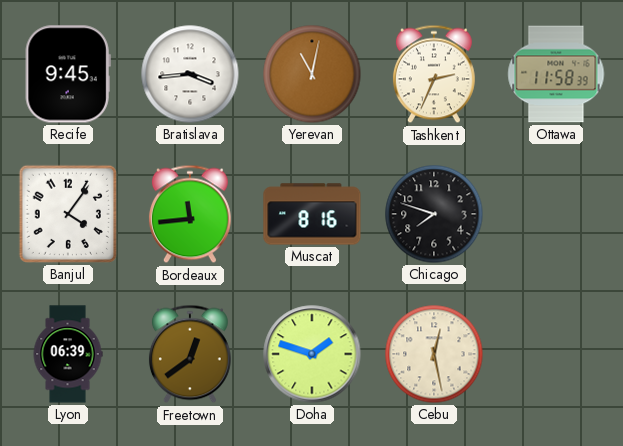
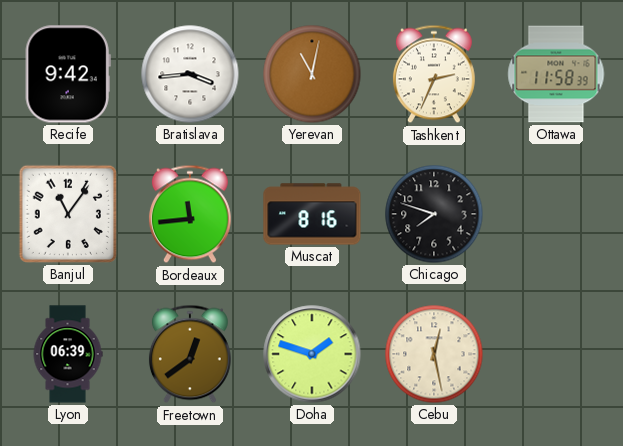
Recife: 9:45 -> 9:42
Banjul: 4:06 -> 11:06
